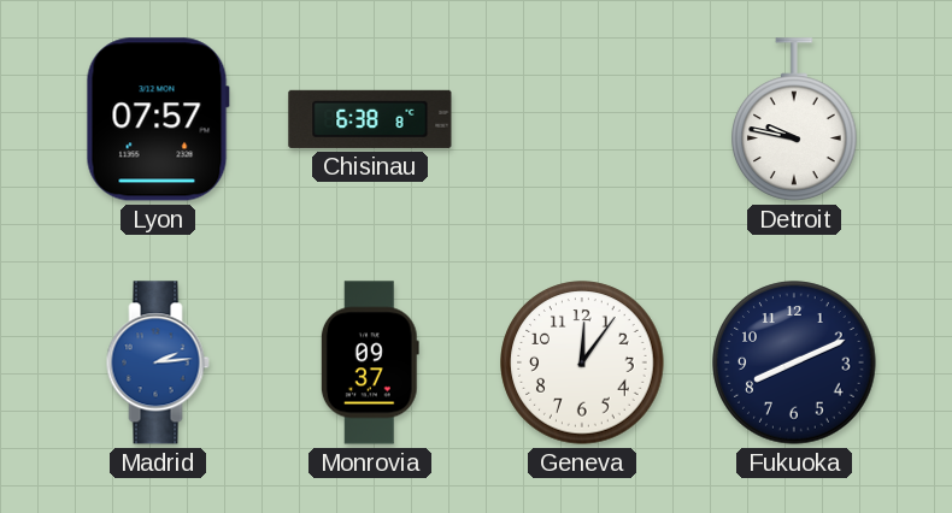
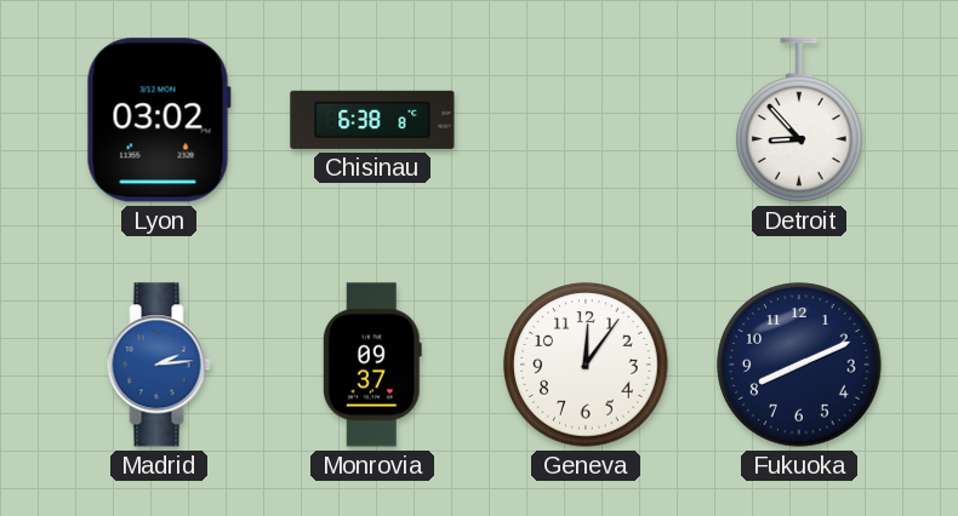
Lyon: 07:57 -> 03:02
Detroit: 9:47 -> 8:53
